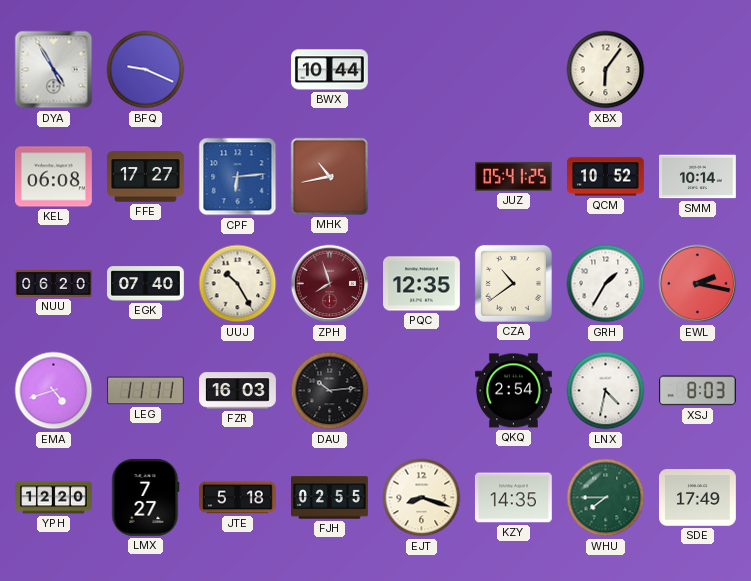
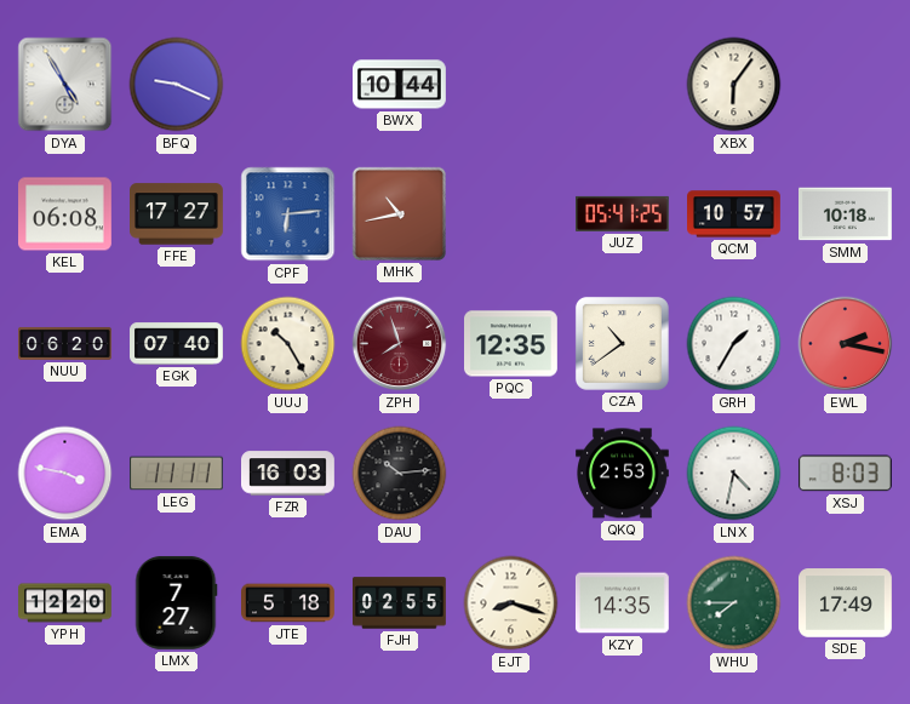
QCM: 10:52 -> 10:57
SMM: 10:14 -> 10:18
EMA: 4:42 -> 3:47
QKQ: 2:54 -> 2:53
